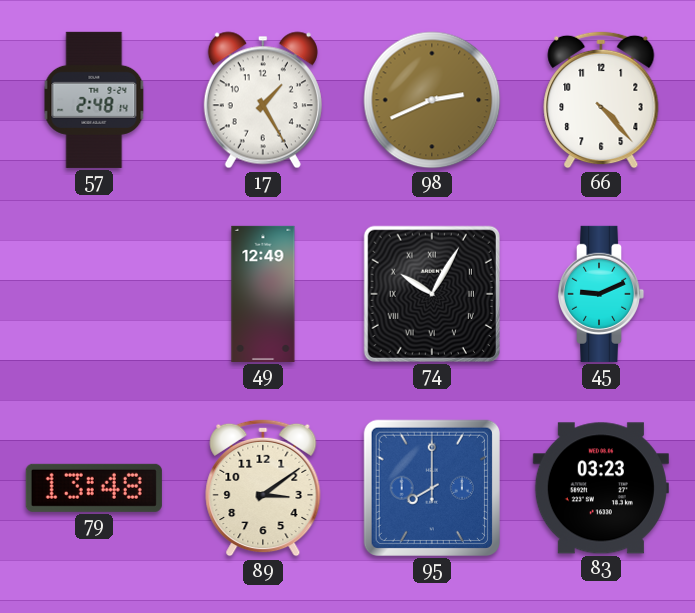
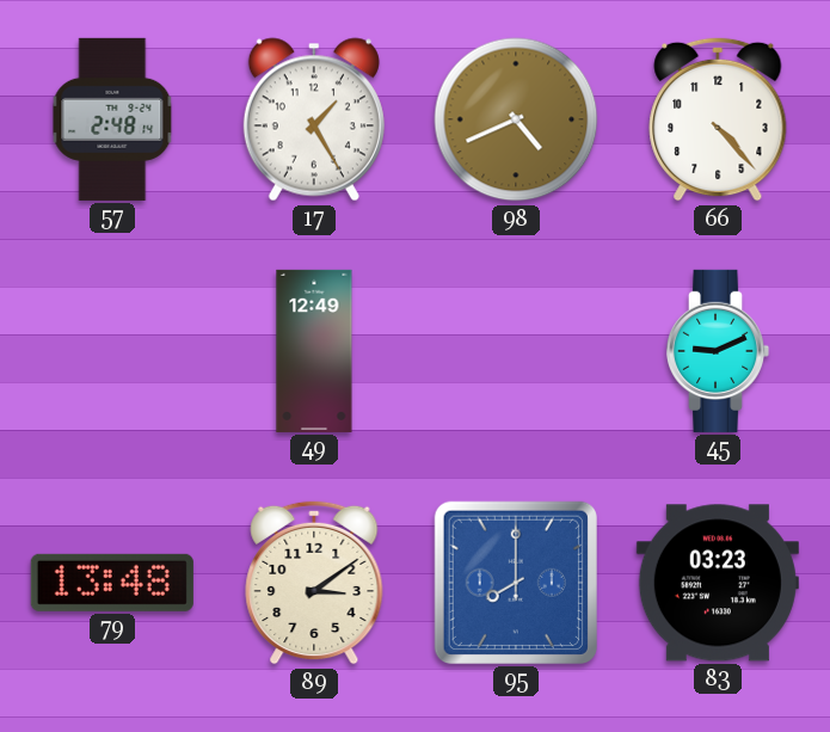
98: 2:41 -> 4:41
74: 10:05 -> none
